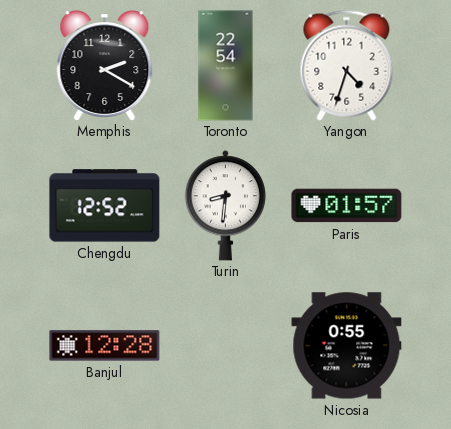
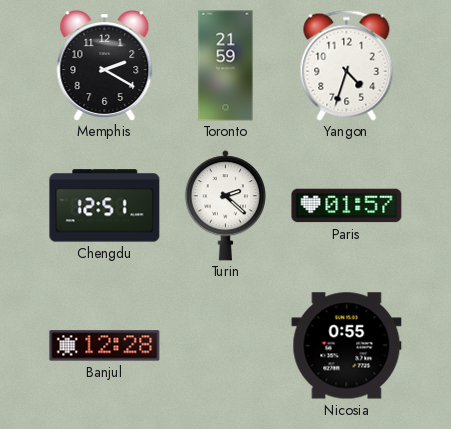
Toronto: 22:54 -> 21:59
Chengdu: 12:52 -> 12:51
Turin: 8:31 -> 2:22
